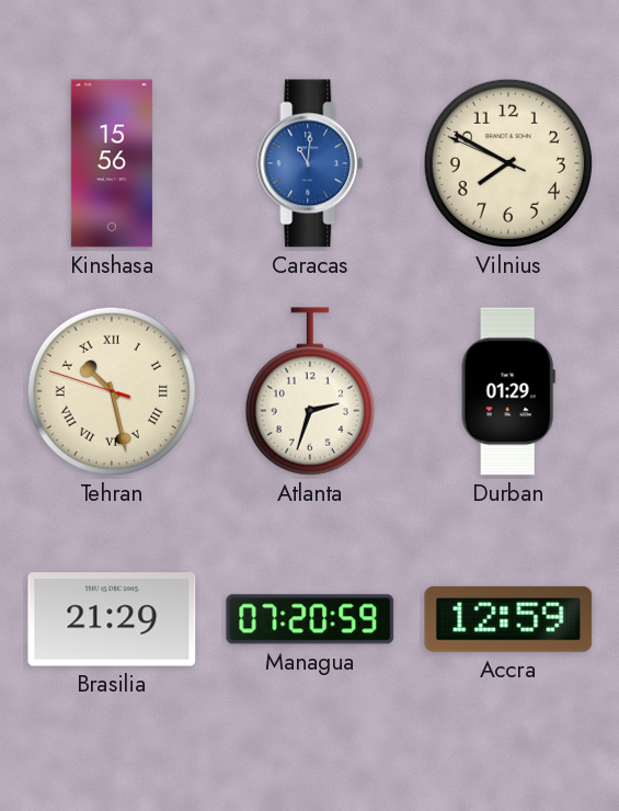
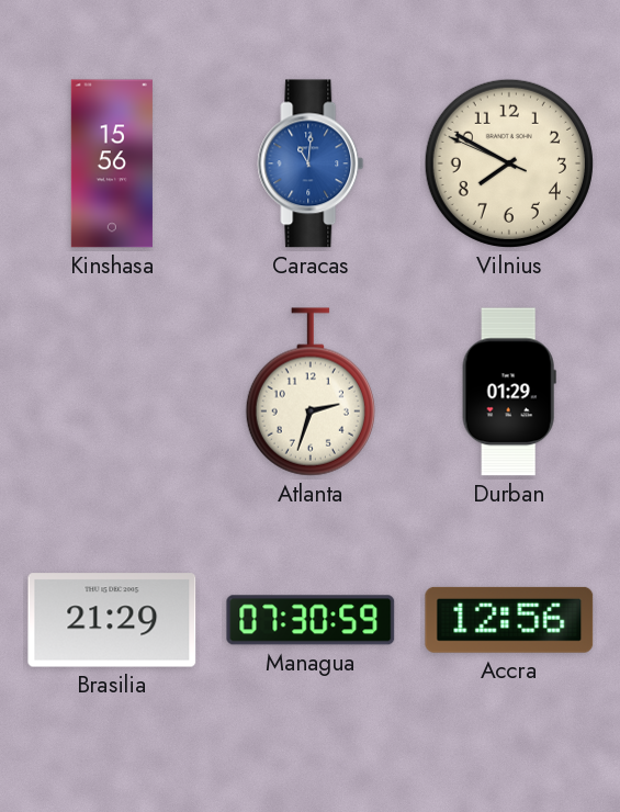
Tehran: 10:27 -> none
Managua: 07:20 -> 07:30
Accra: 12:59 -> 12:56
